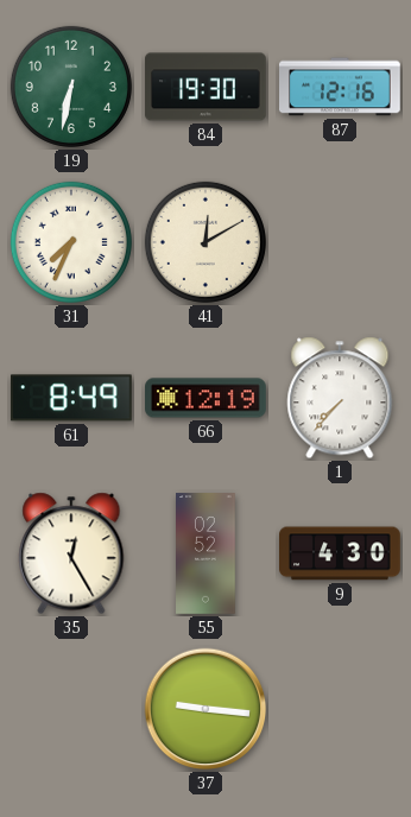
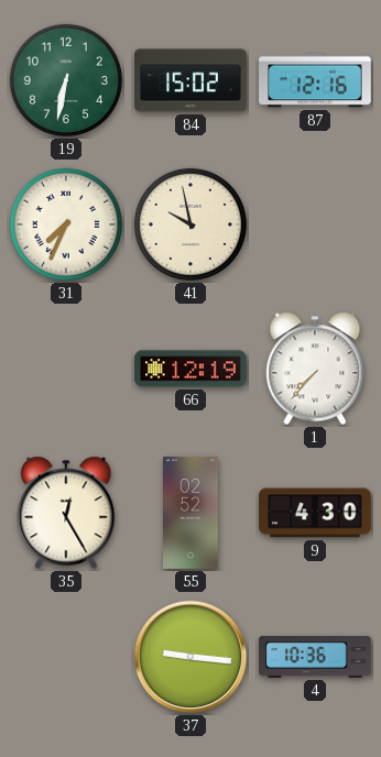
84: 19:30 -> 15:02
41: 12:10 -> 9:58
61: 8:49 -> none
4: none -> 10:36
